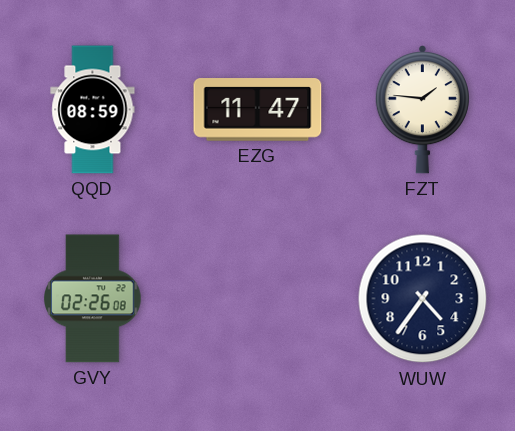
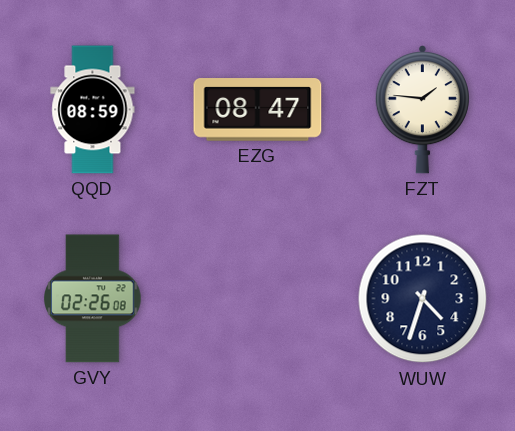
EZG: 11:47 -> 08:47
WUW: 4:36 -> 4:33
